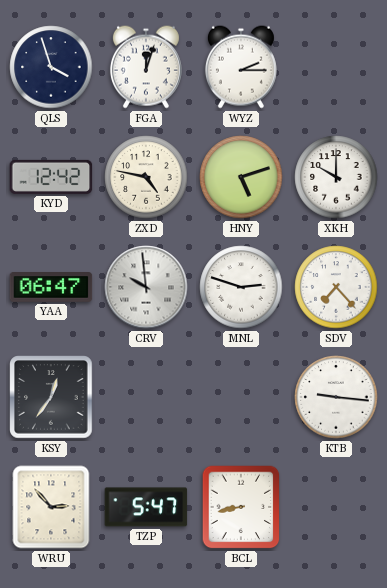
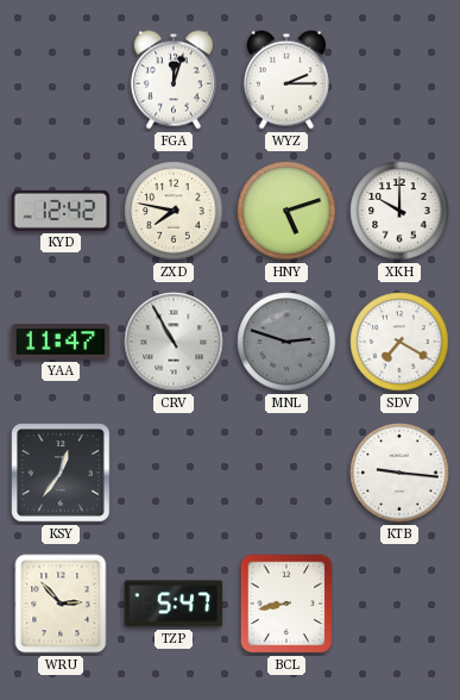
QLS: 3:57 -> none
ZXD: 4:47 -> 7:47
YAA: 06:47 -> 11:47
CRV: 9:59 -> 10:55
MNL dial: white -> grey
SDV: 7:23 -> 7:20
